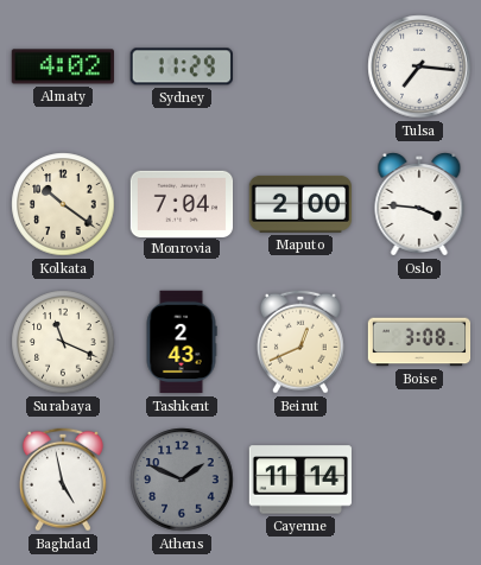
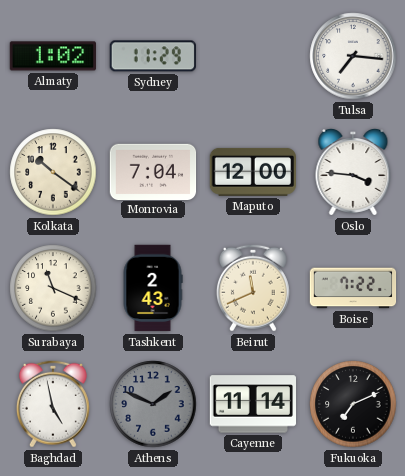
Almaty: 4:02 -> 1:02
Maputo: 2:00 -> 12:00
Beirut: 12:41 -> 11:41
Boise: 3:08 -> 7:22
Fukuoka: none -> 7:11
